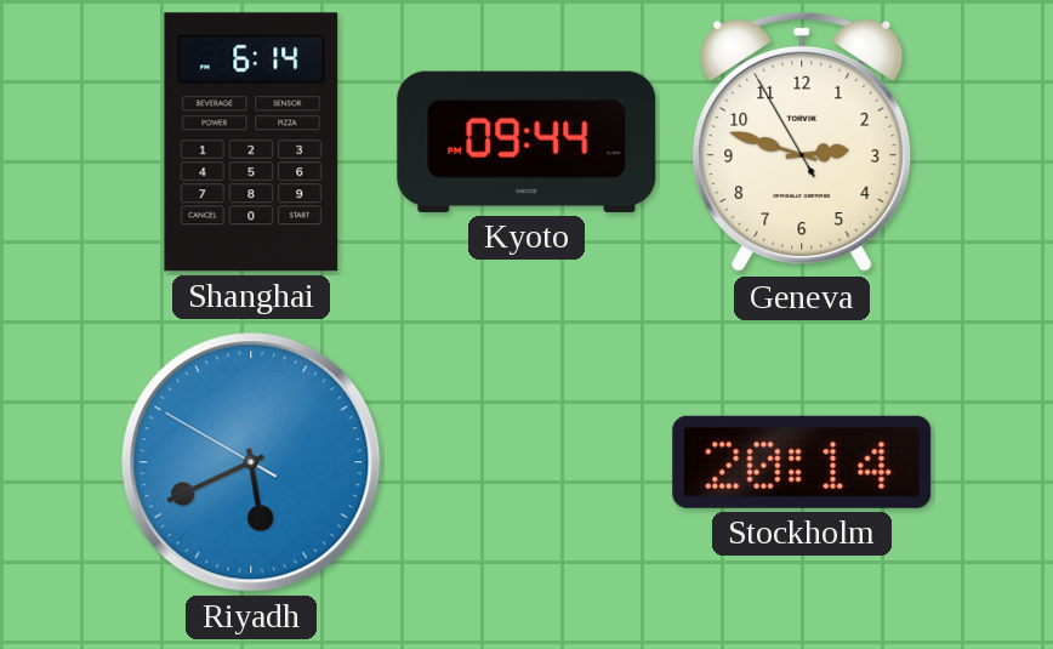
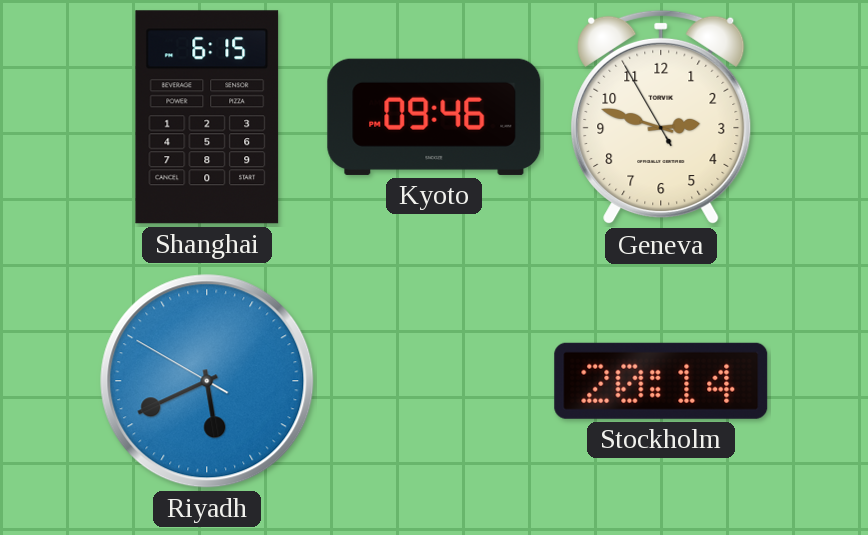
Shanghai: 6:14 -> 6:15
Kyoto: 09:44 -> 09:46
